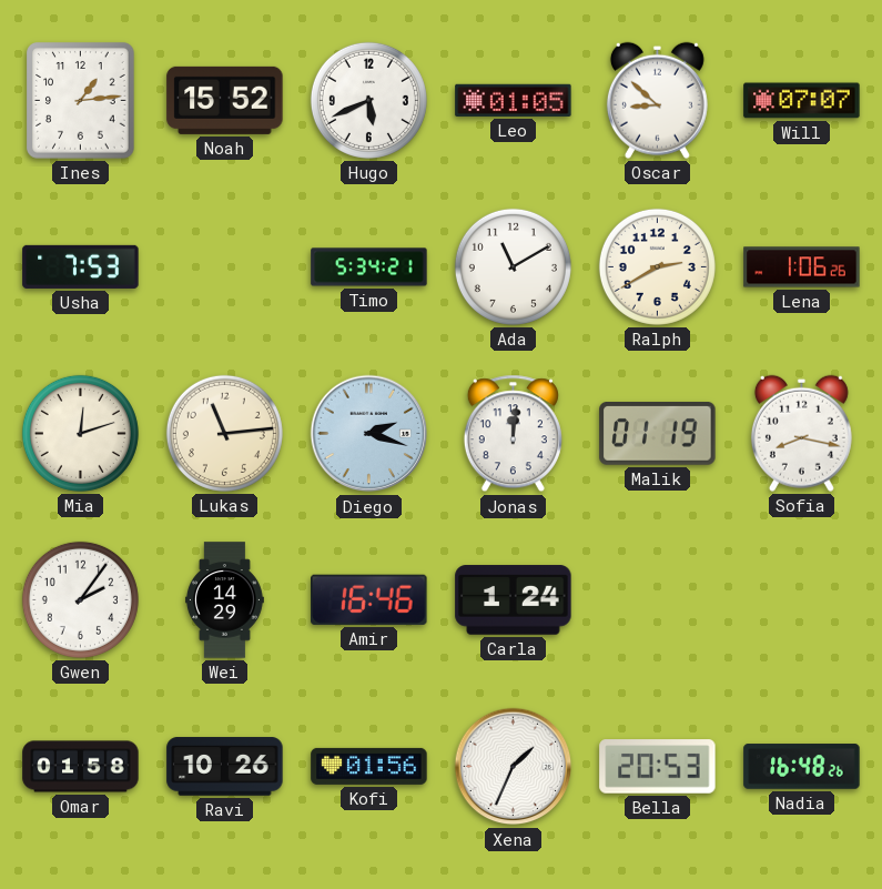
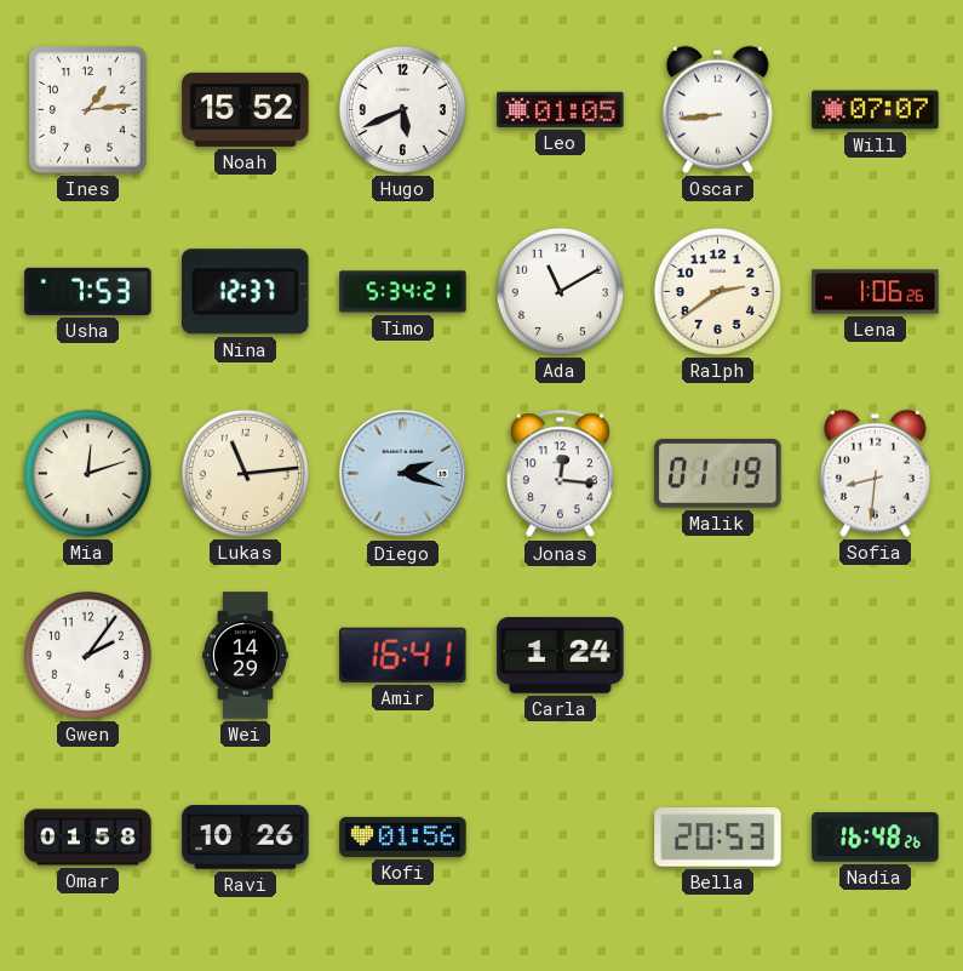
Oscar: 8:52 -> 8:44
Nina: none -> 12:37
Ralph: 2:40 -> 2:39
Jonas: 12:01 -> 12:16
Sofia: 8:17 -> 8:31
Amir: 16:46 -> 16:41
Xena: 1:34 -> none
